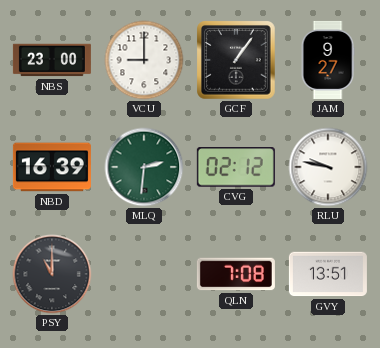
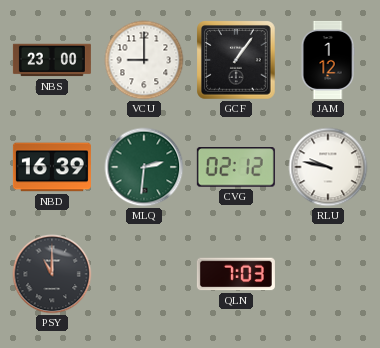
JAM: 9:27 -> 1:12
QLN: 7:08 -> 7:03
GVY: 13:51 -> none
